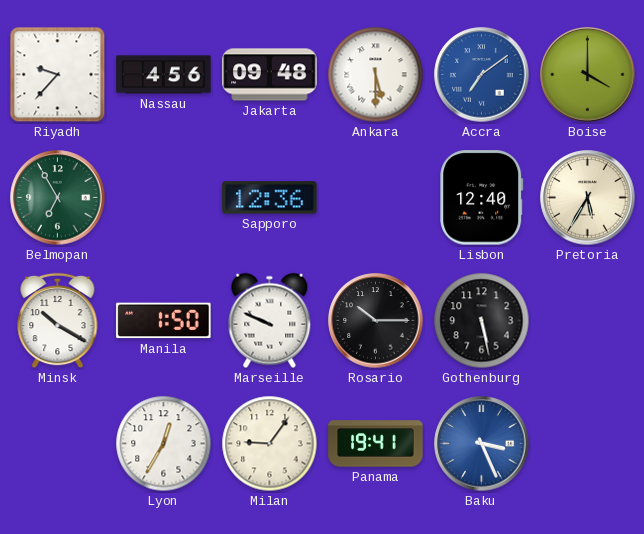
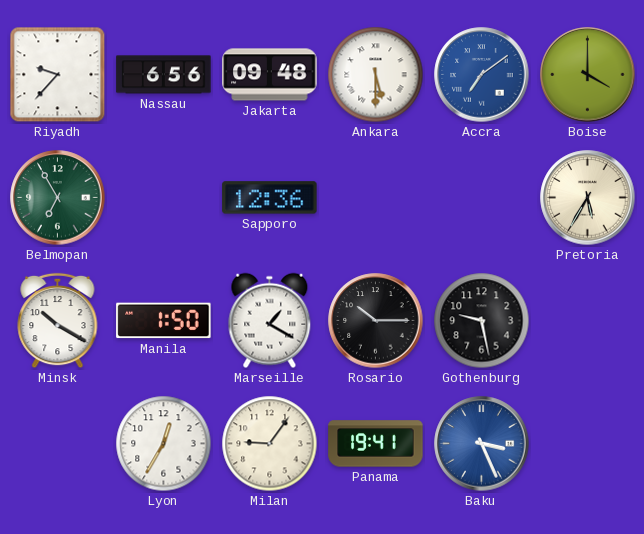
Nassau: 4:56 -> 6:56
Lisbon: 12:40 -> none
Marseille: 9:49 -> 1:20
Gothenburg: 5:28 -> 9:28
